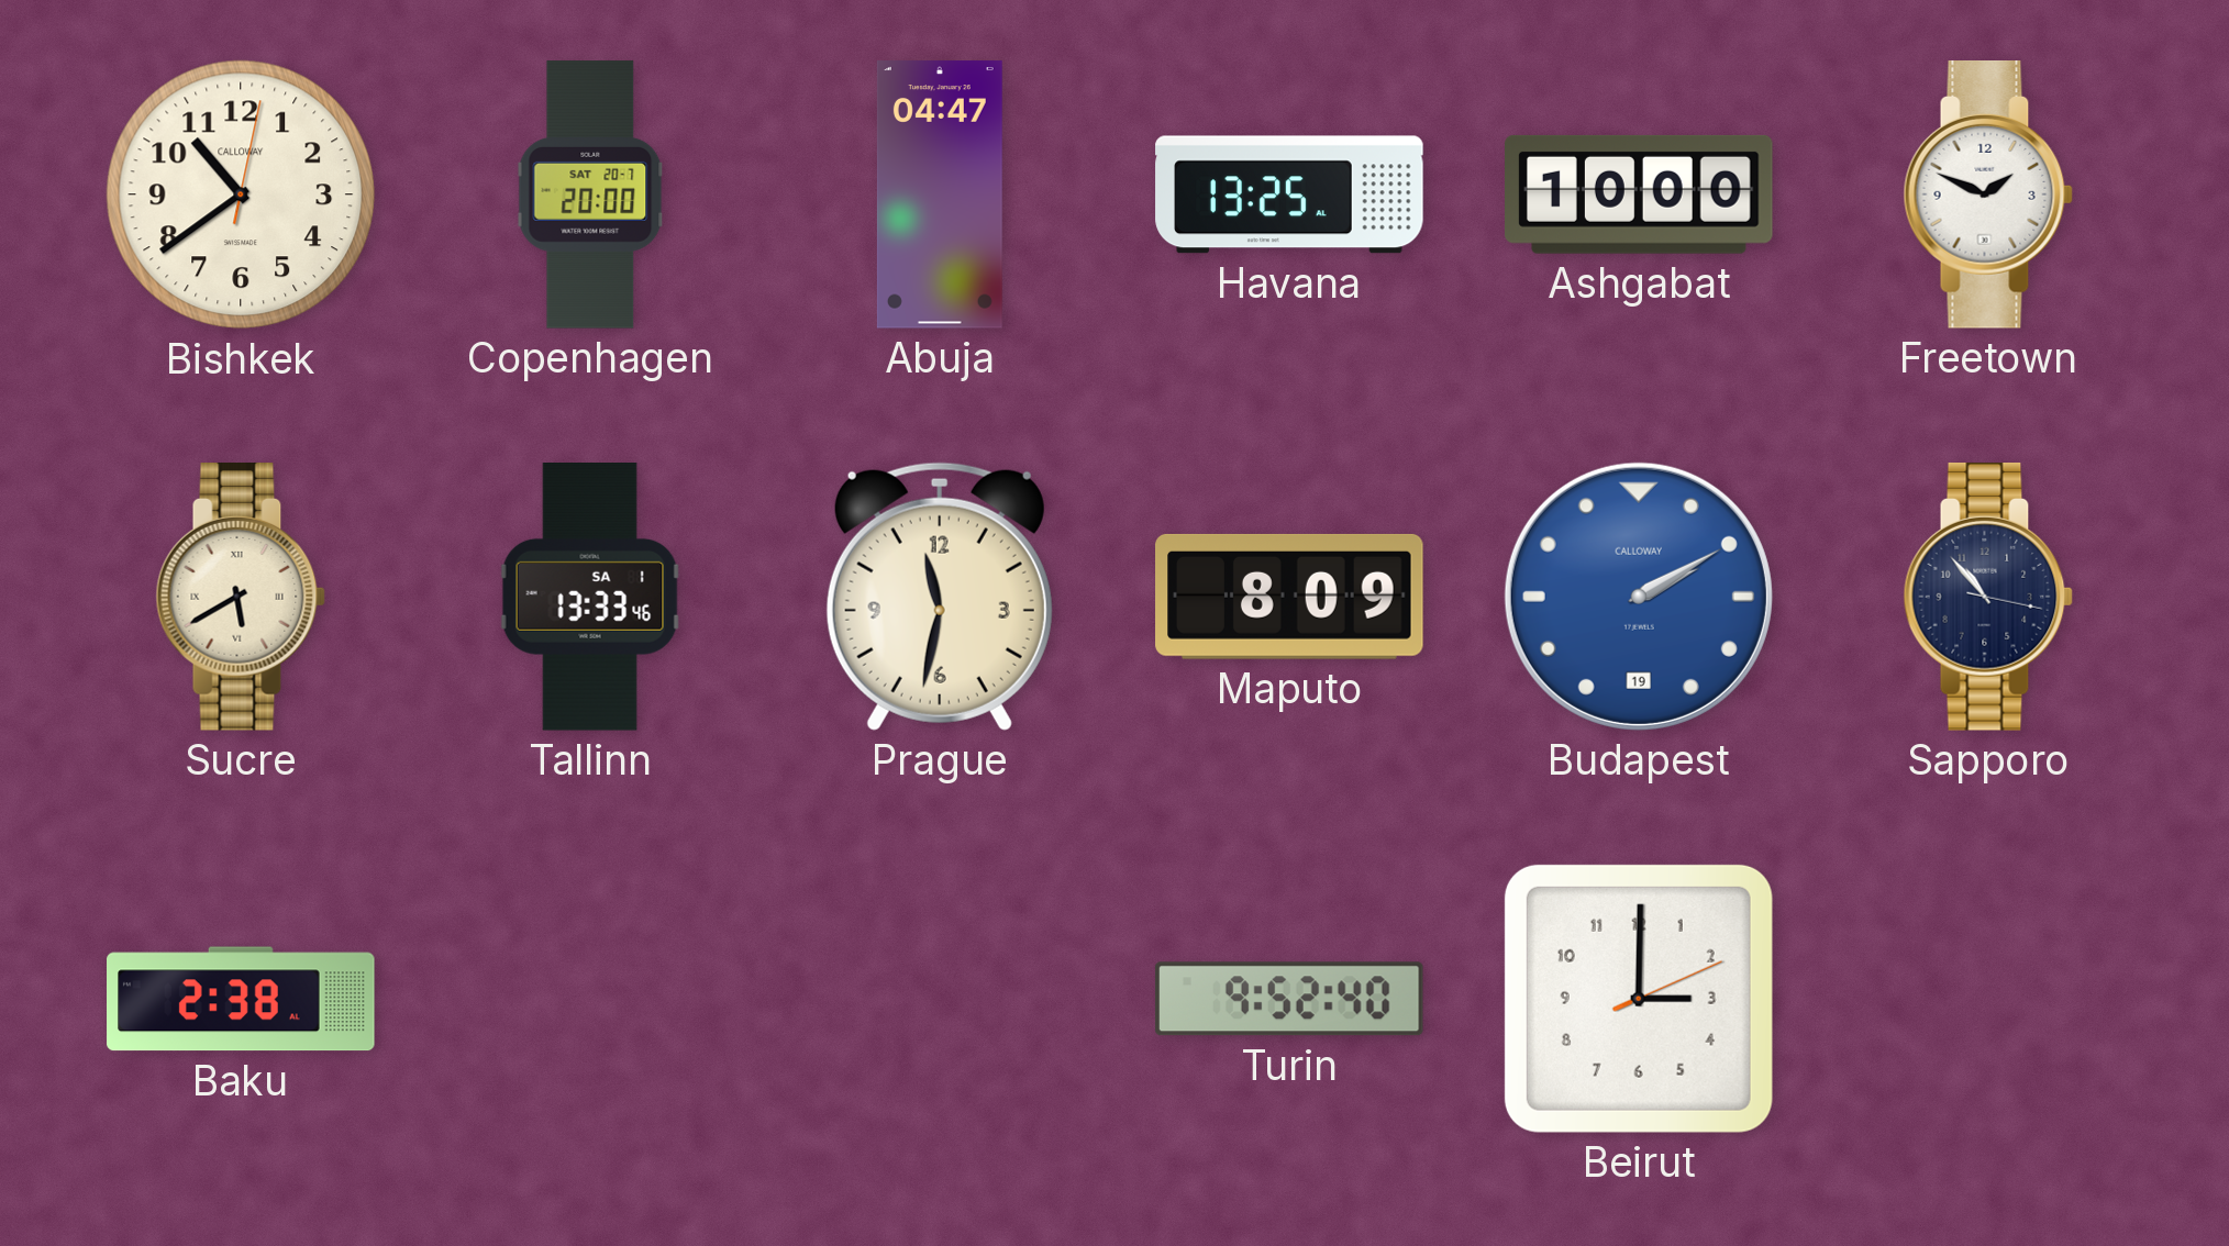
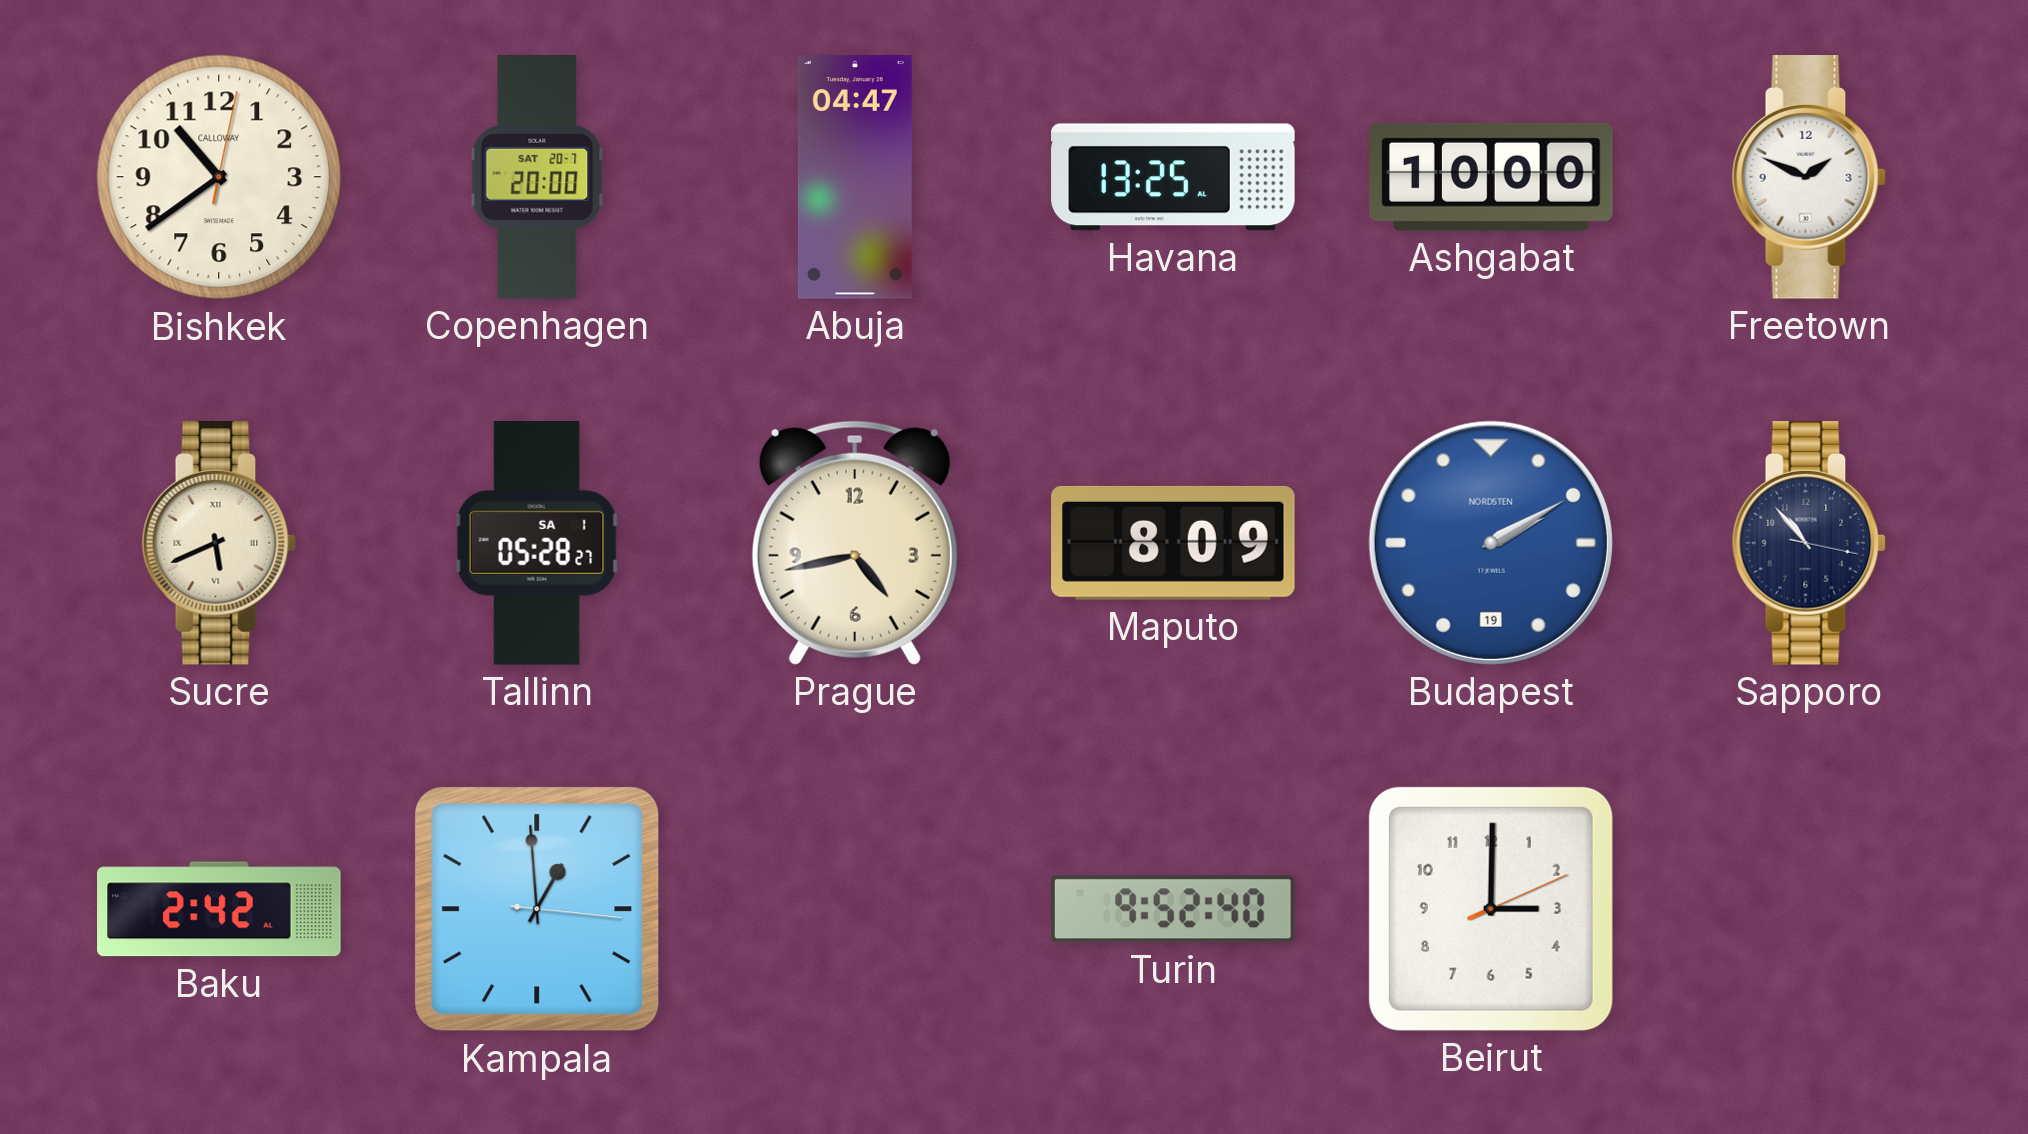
Sucre: 5:40 -> 5:41
Tallinn: 13:33 -> 05:28
Prague: 11:32 -> 4:43
Budapest brand: CALLOWAY -> NORDSTEN
Baku: 2:38 -> 2:42
Kampala: none -> 12:59
